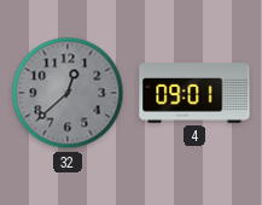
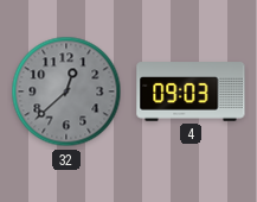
4: 09:01 -> 09:03
